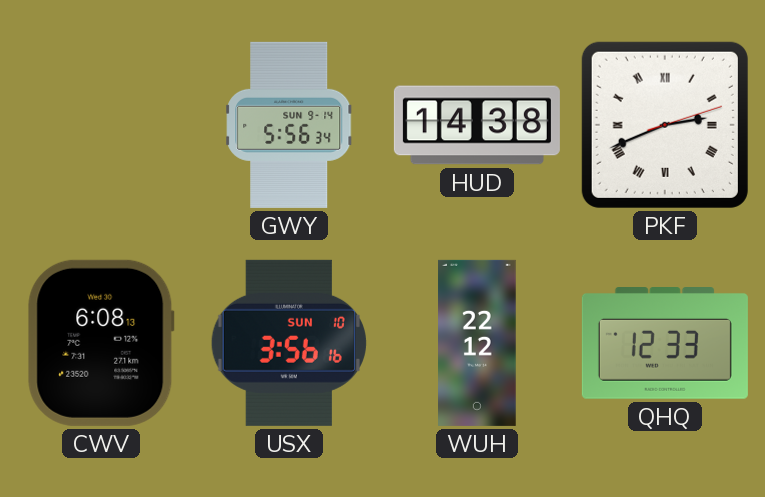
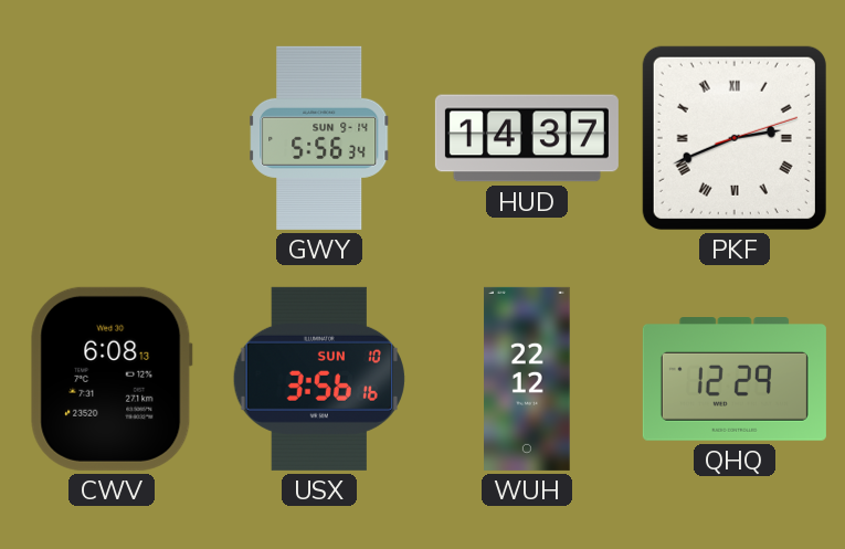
HUD: 14:38 -> 14:37
QHQ: 12:33 -> 12:29
